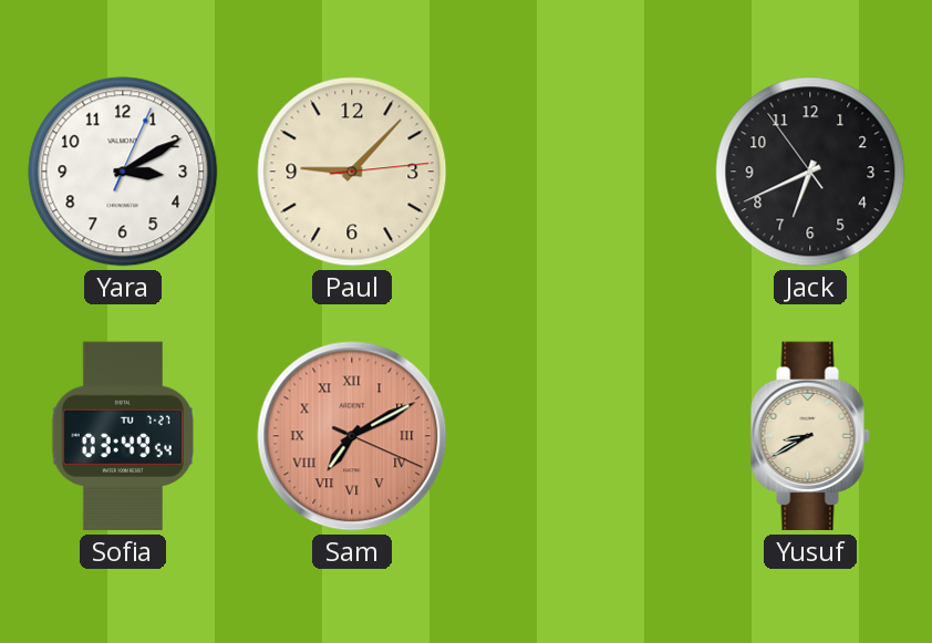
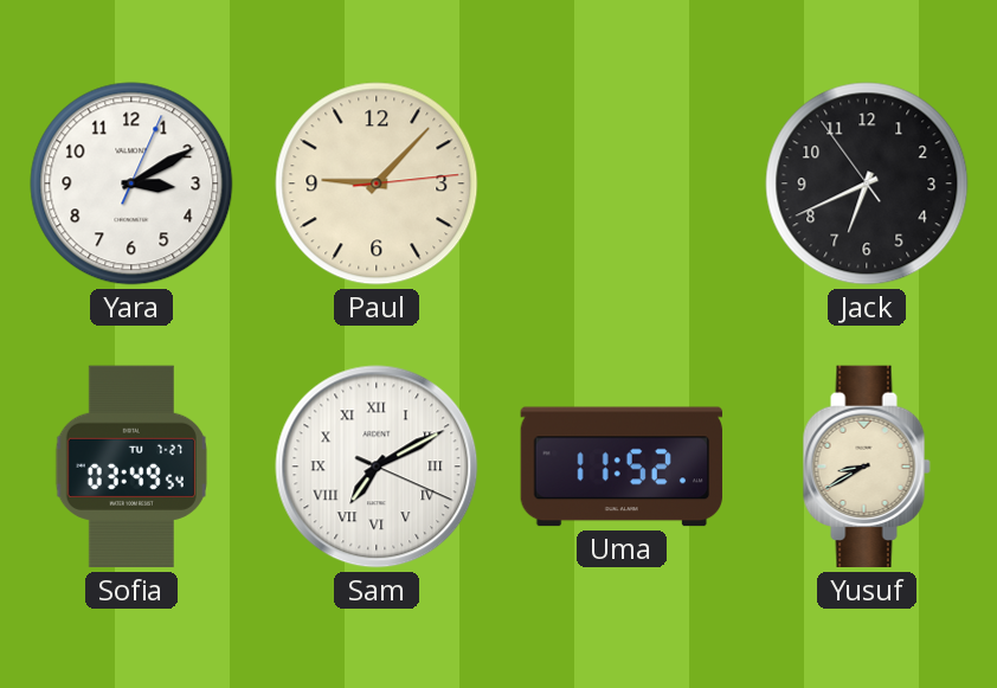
Sam dial: salmon -> white
Uma: none -> 11:52
